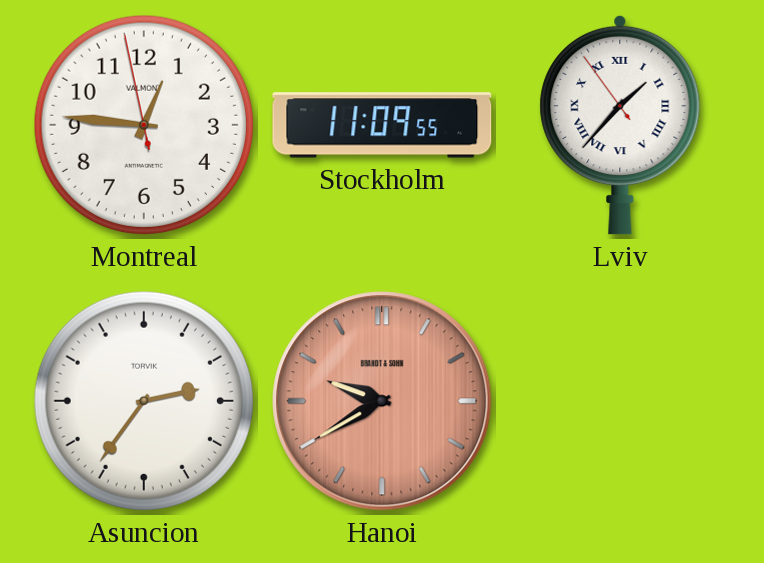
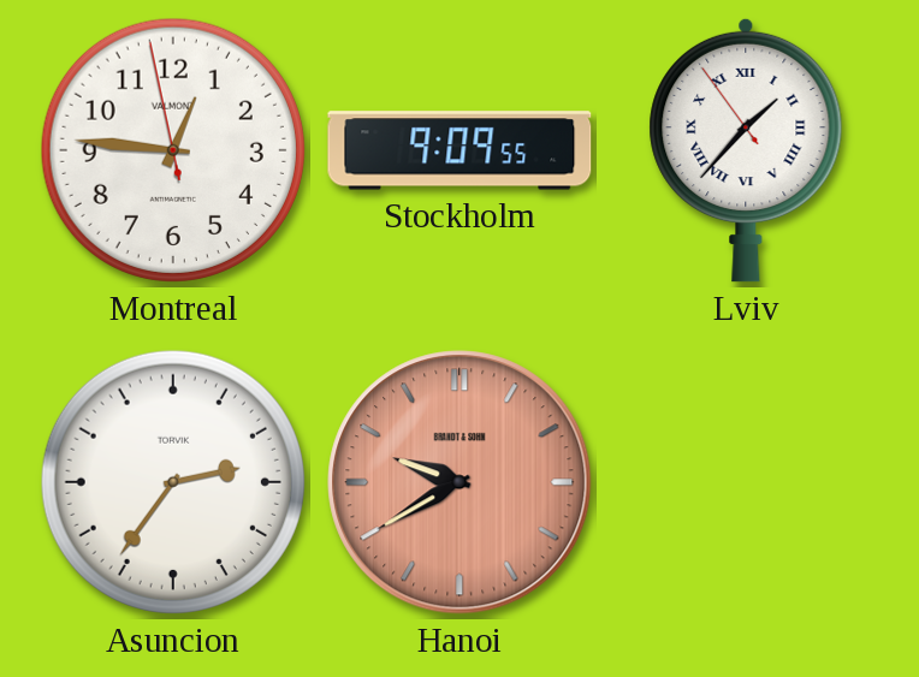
Stockholm: 11:09 -> 9:09
